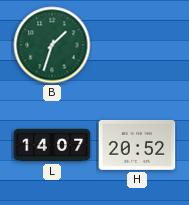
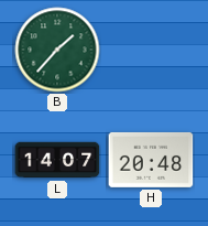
B: 1:33 -> 1:37
H: 20:52 -> 20:48
